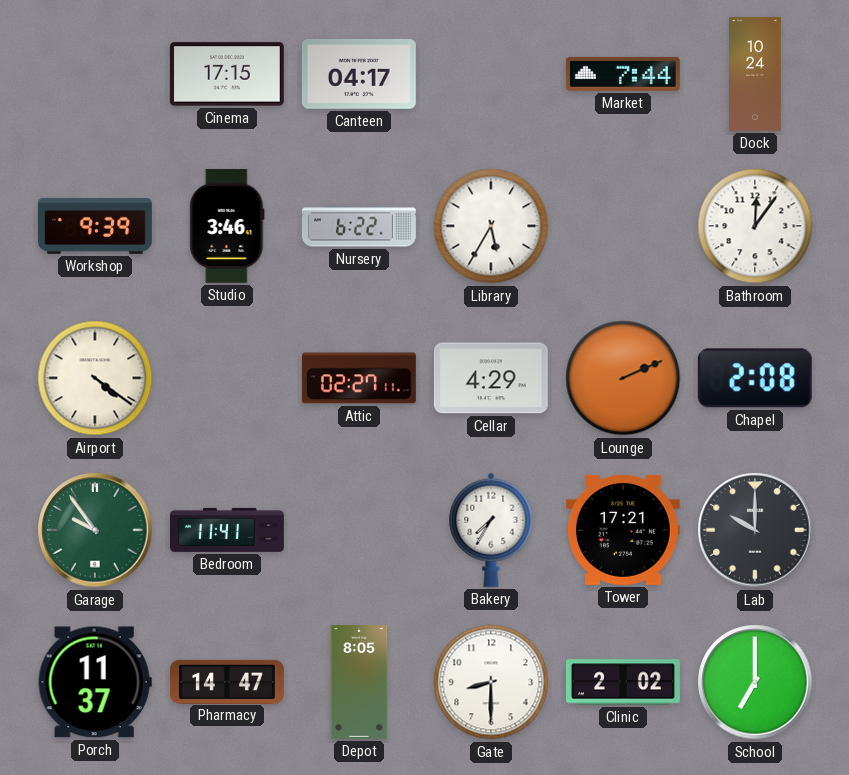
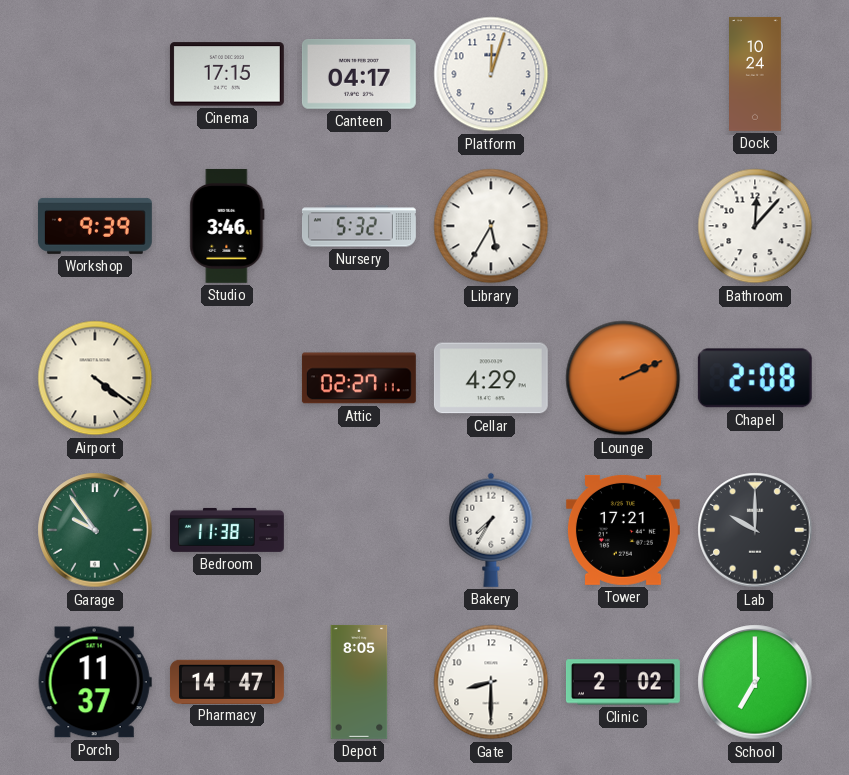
Platform: none -> 12:03
Market: 7:44 -> none
Nursery: 6:22 -> 5:32
Bathroom: 12:06 -> 12:07
Bedroom: 11:41 -> 11:38
